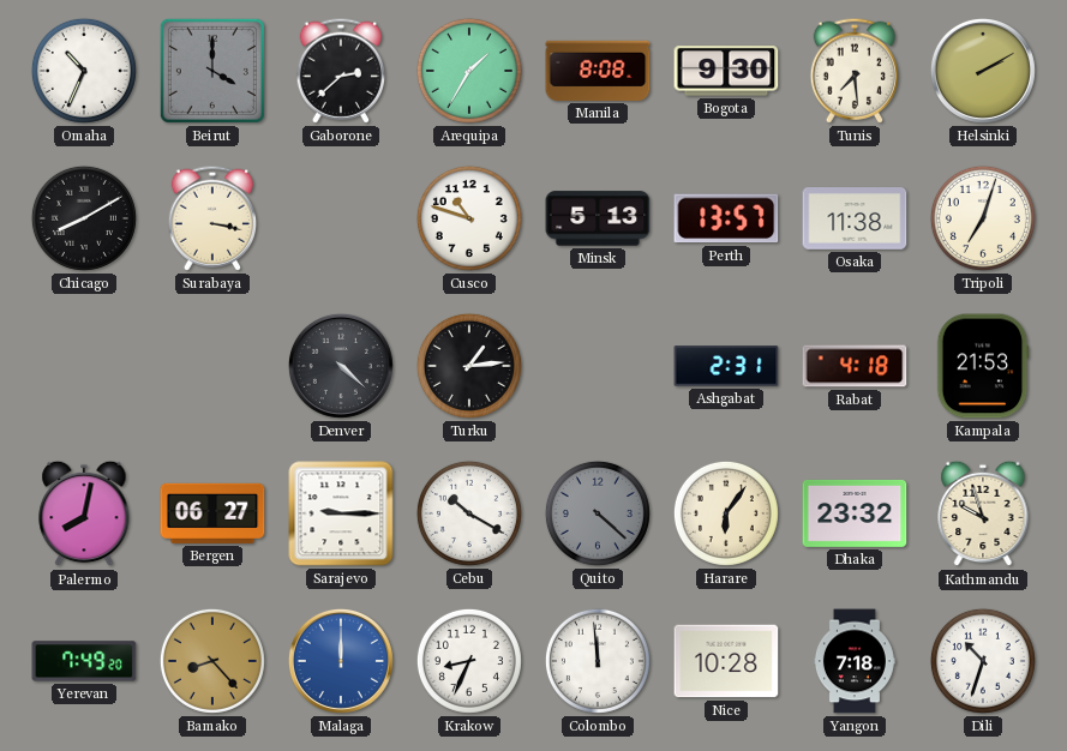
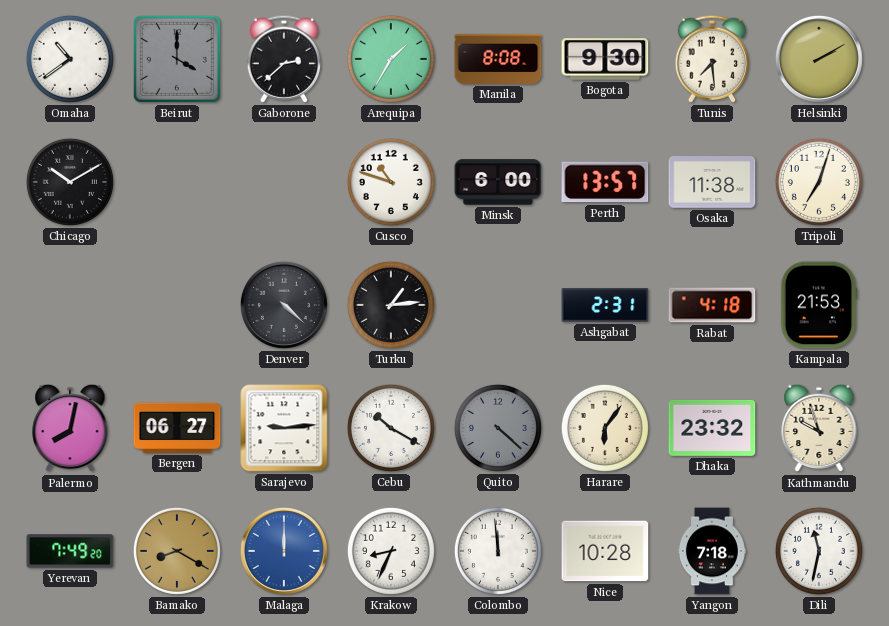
Omaha: 10:34 -> 10:39
Chicago: 8:10 -> 10:10
Surabaya: 3:17 -> none
Minsk: 5:13 -> 6:00
Sarajevo: 9:15 -> 9:14
Bamako: 8:23 -> 8:20
Dili: 10:33 -> 11:32
